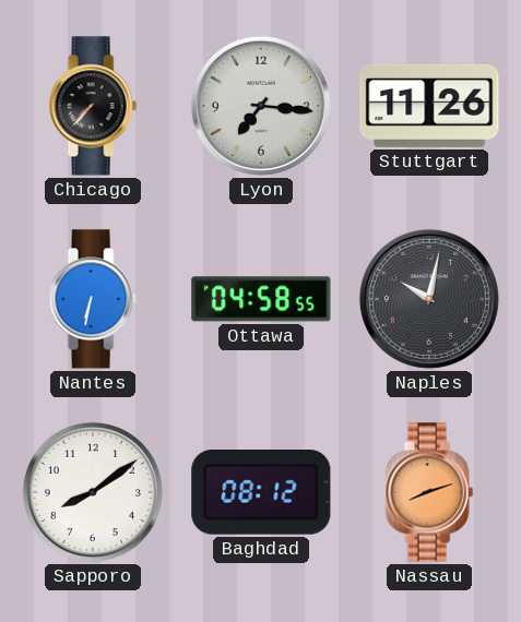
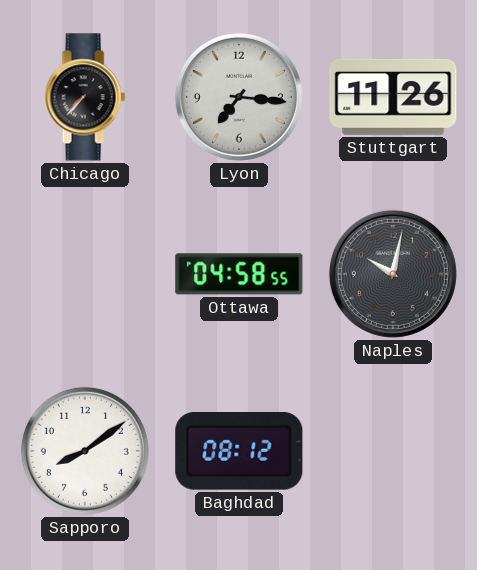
Nantes: 6:32 -> none
Nassau: 8:12 -> none
